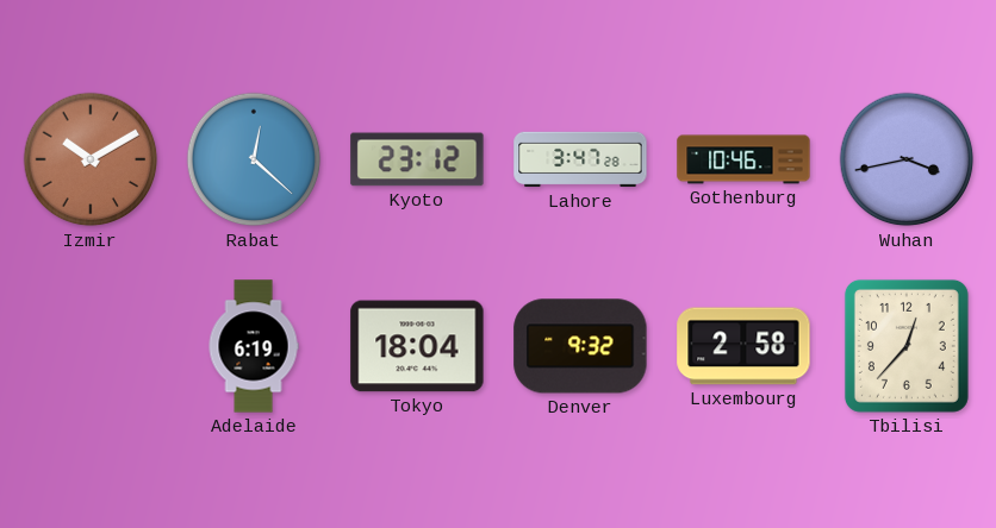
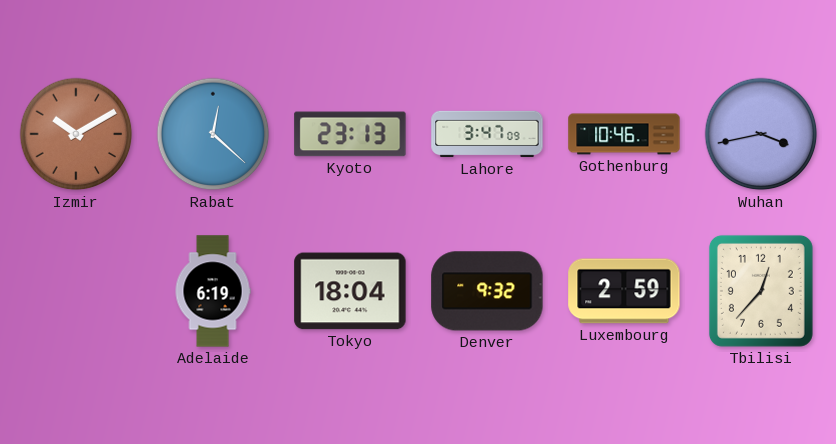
Kyoto: 23:12 -> 23:13
Lahore: 3:47:28 -> 3:47:09
Luxembourg: 2:58 -> 2:59
